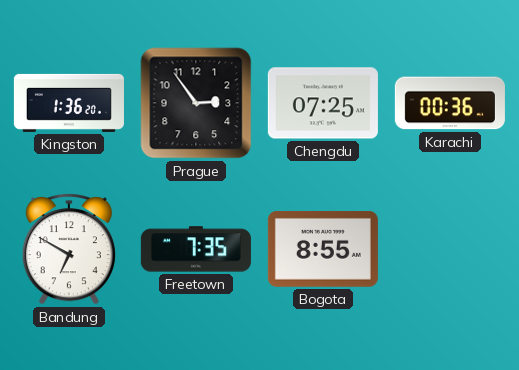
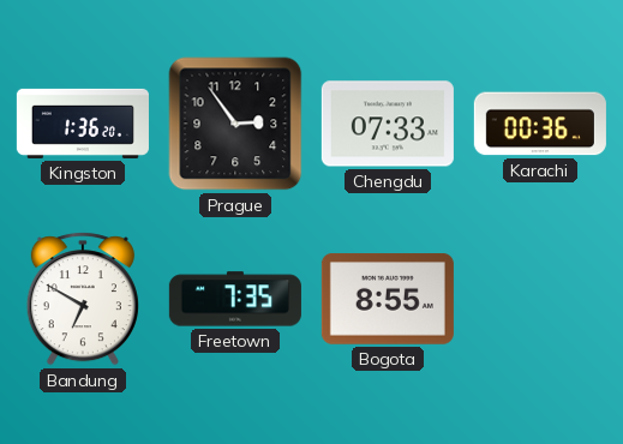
Chengdu: 07:25 -> 07:33
